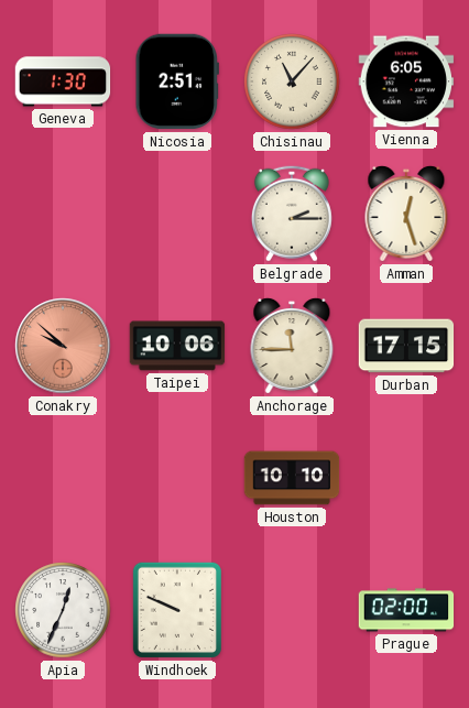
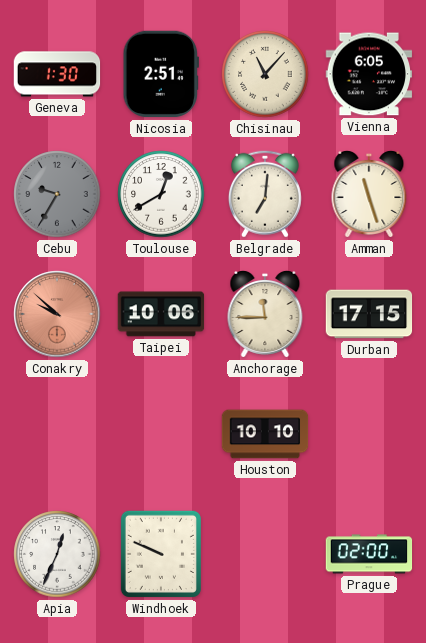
Cebu: none -> 9:35
Toulouse: none -> 12:40
Belgrade: 2:15 -> 7:01
Amman: 12:27 -> 11:27
